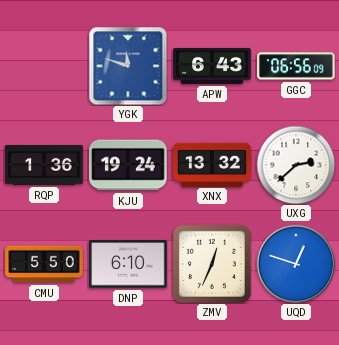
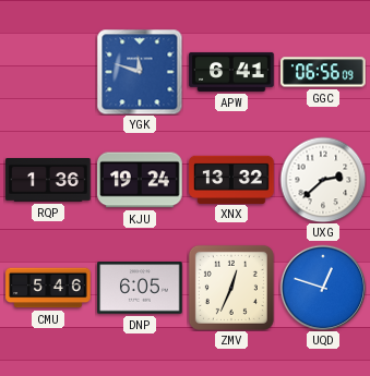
APW: 6:43 -> 6:41
CMU: 5:50 -> 5:46
DNP: 6:10 -> 6:05
